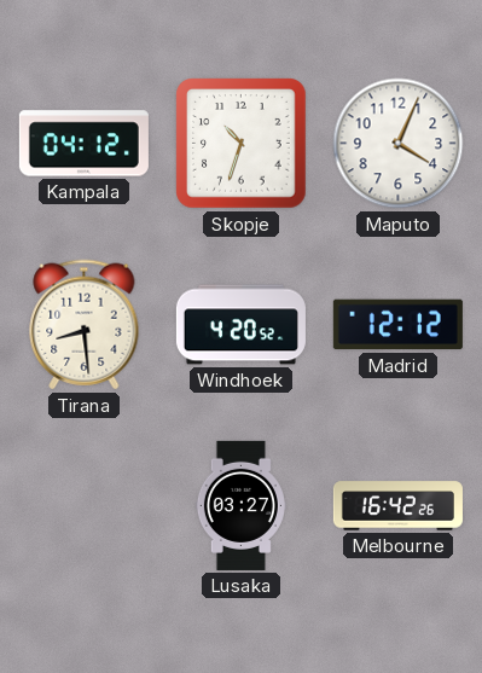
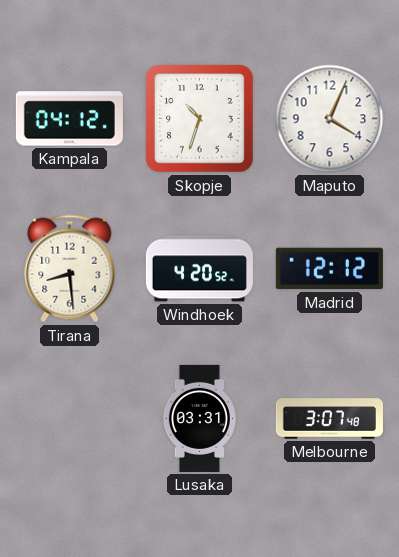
Lusaka: 03:27 -> 03:31
Melbourne: 16:42 -> 3:07
